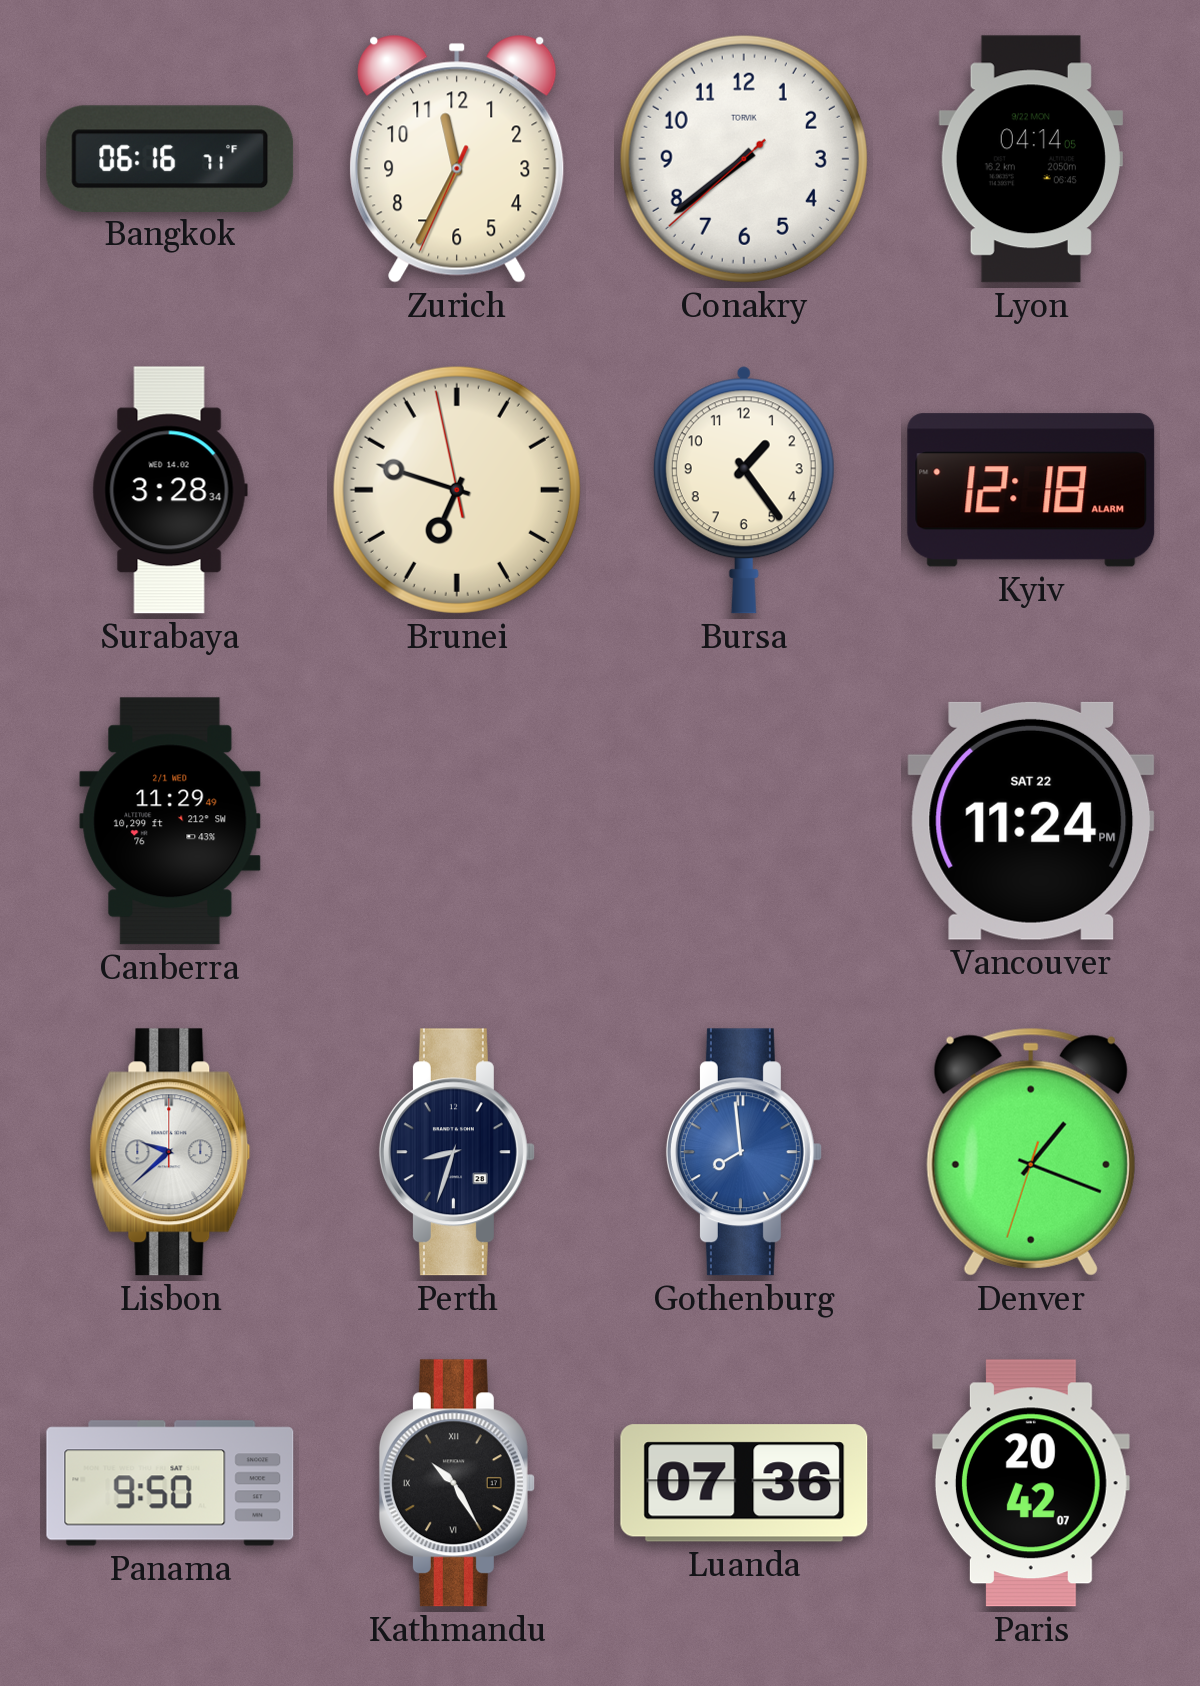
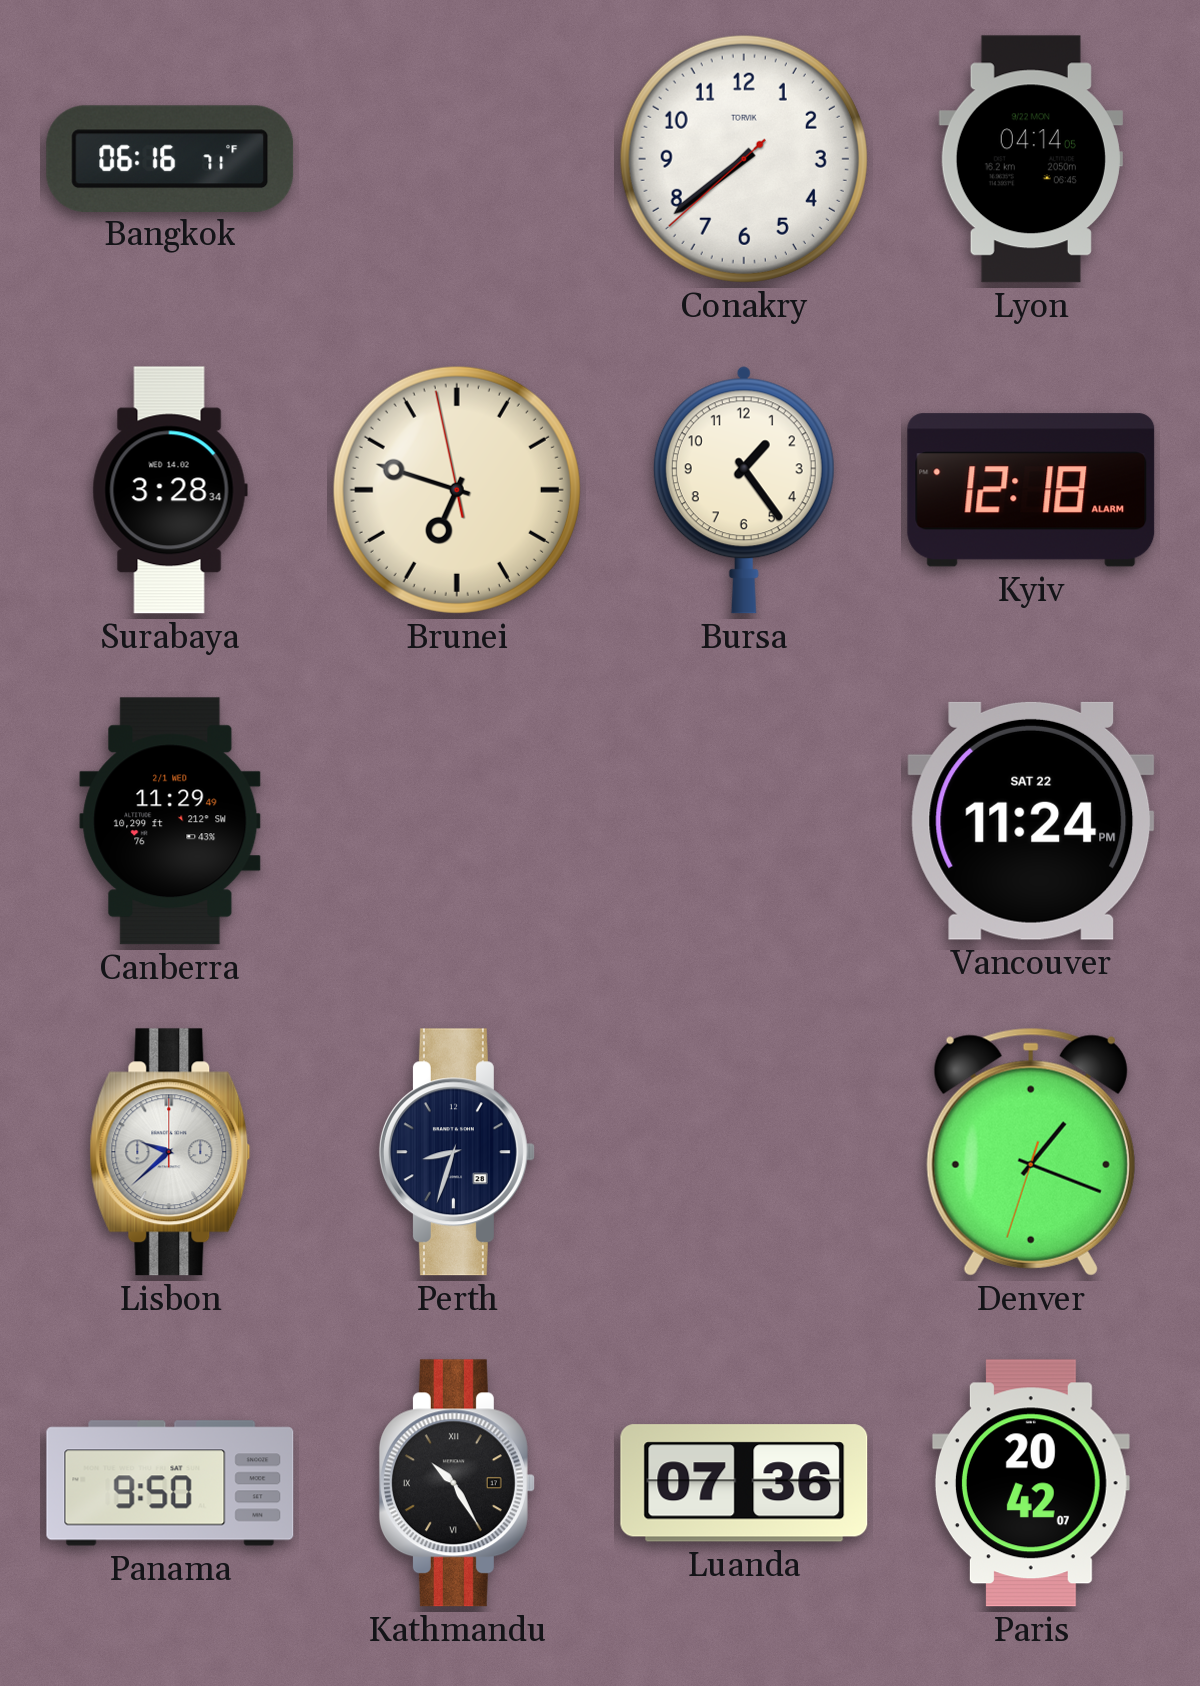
Zurich: 11:34 -> none
Gothenburg: 7:59 -> none
